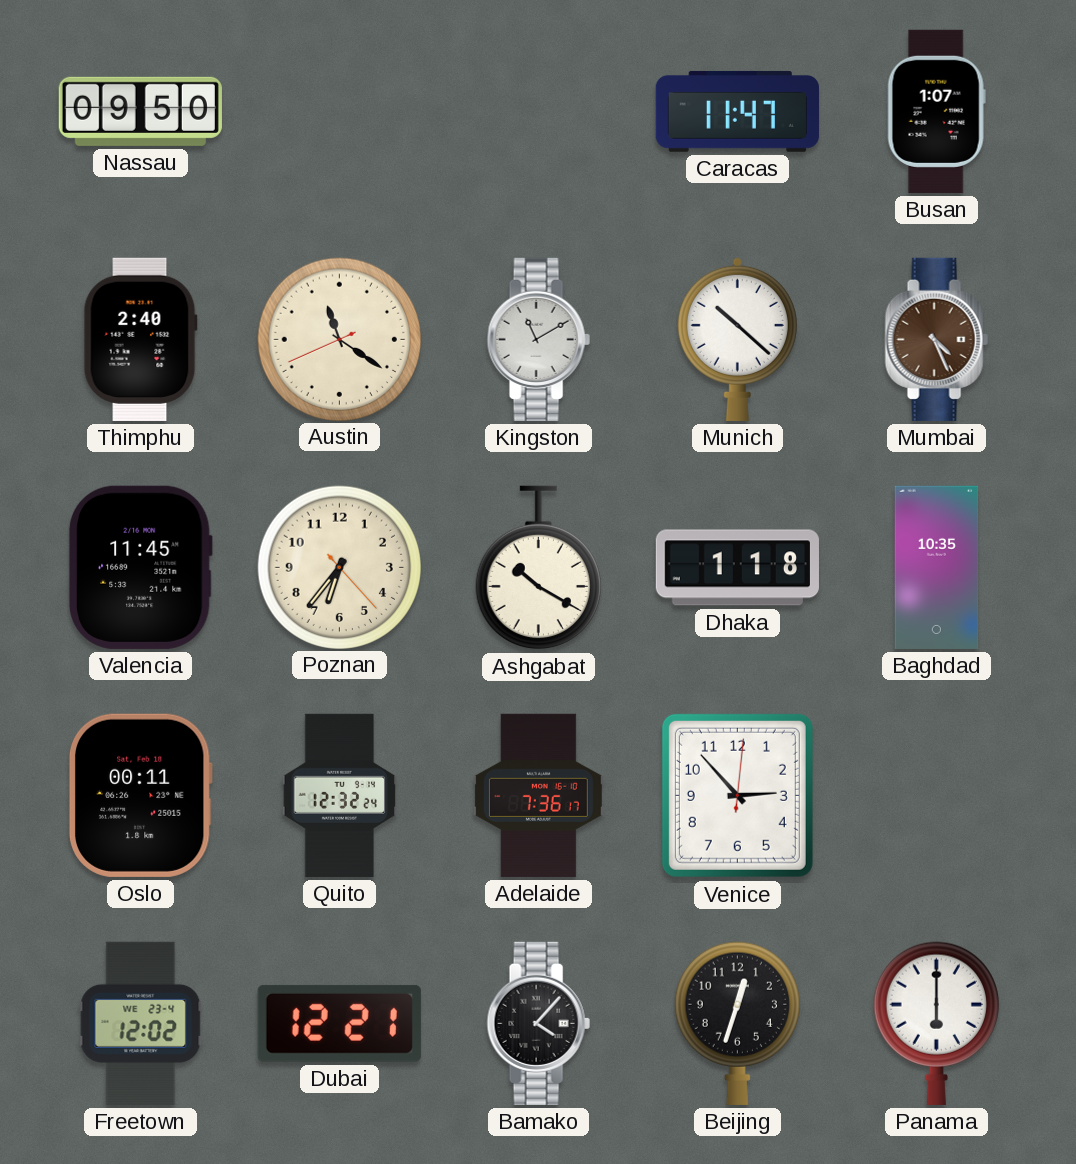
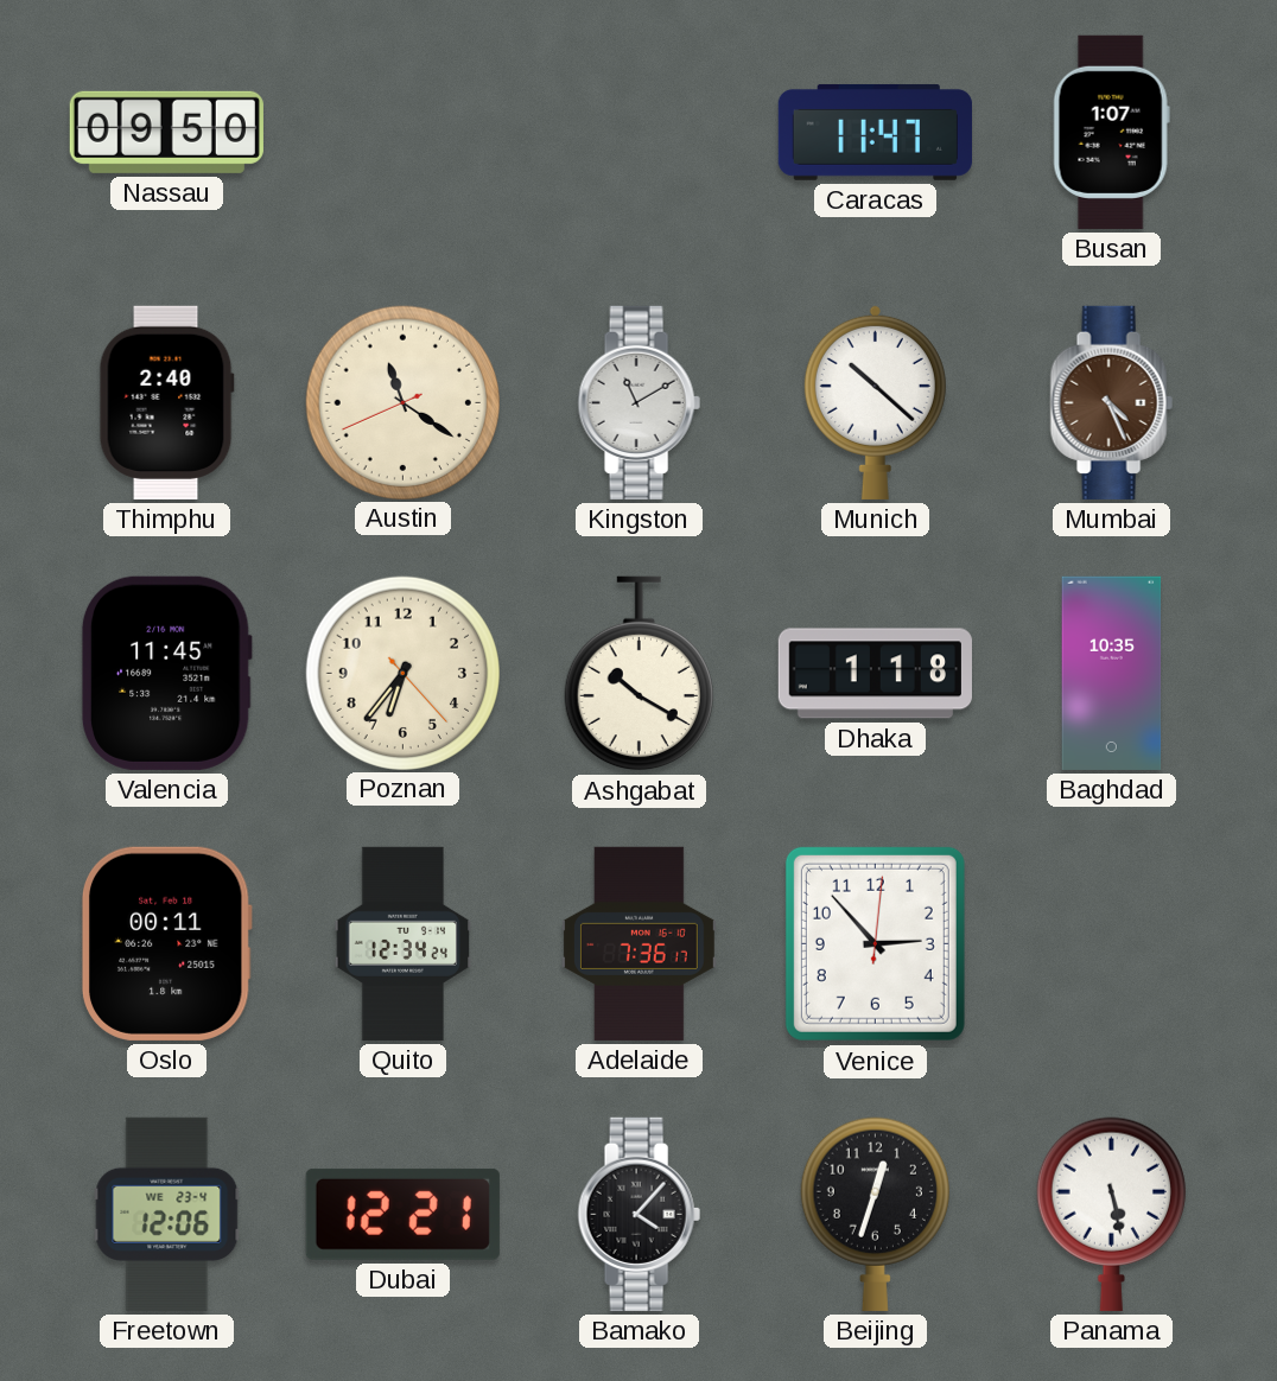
Quito: 12:32 -> 12:34
Freetown: 12:02 -> 12:06
Panama: 6:00 -> 5:28
